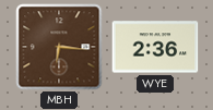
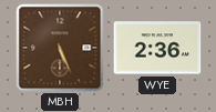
MBH: 6:16 -> 5:26
